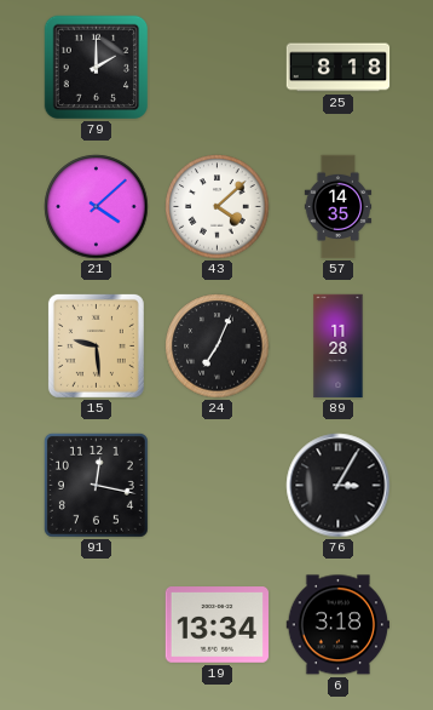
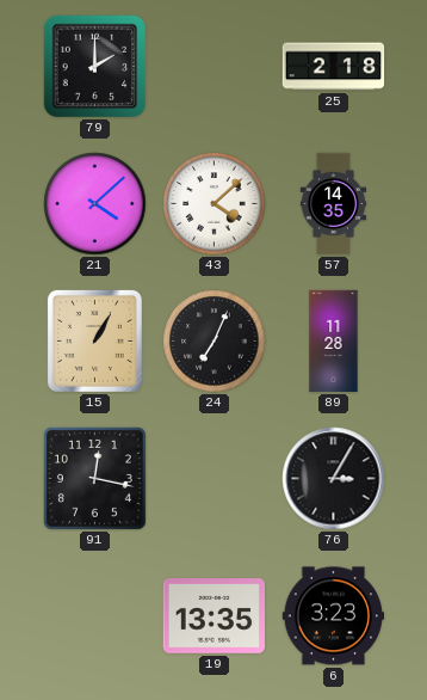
25: 8:18 -> 2:18
15: 9:29 -> 1:05
19: 13:34 -> 13:35
6: 3:18 -> 3:23
